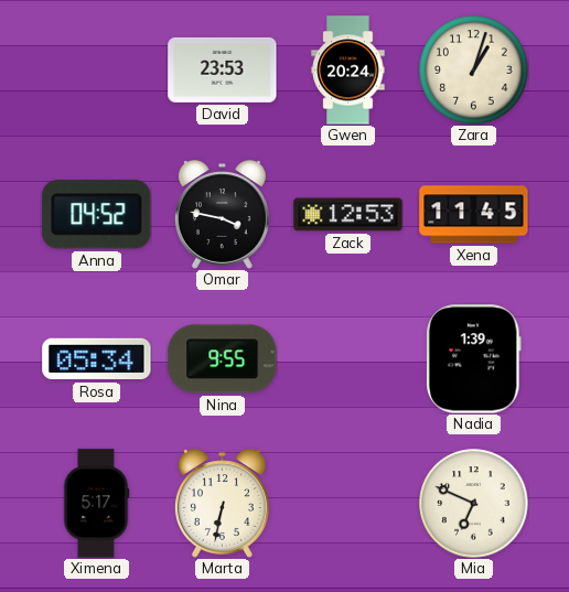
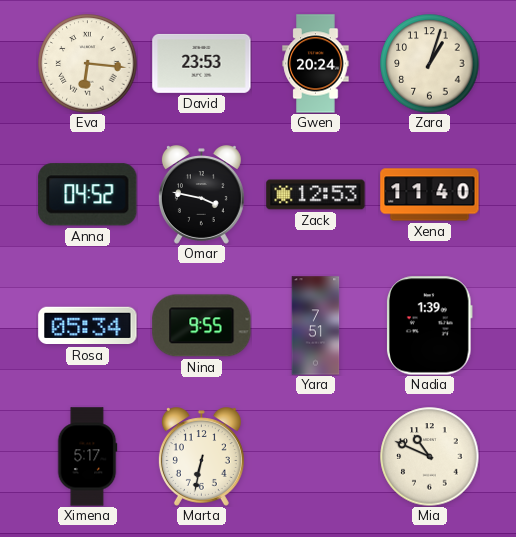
Eva: none -> 6:16
Xena: 11:45 -> 11:40
Yara: none -> 7:51
Mia: 6:49 -> 10:49
